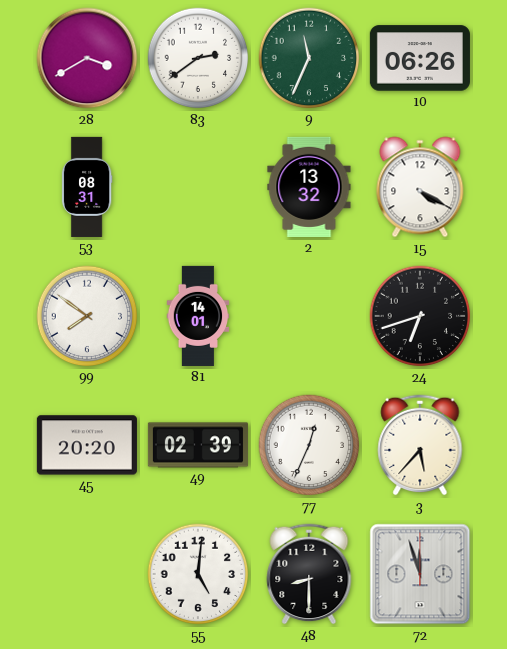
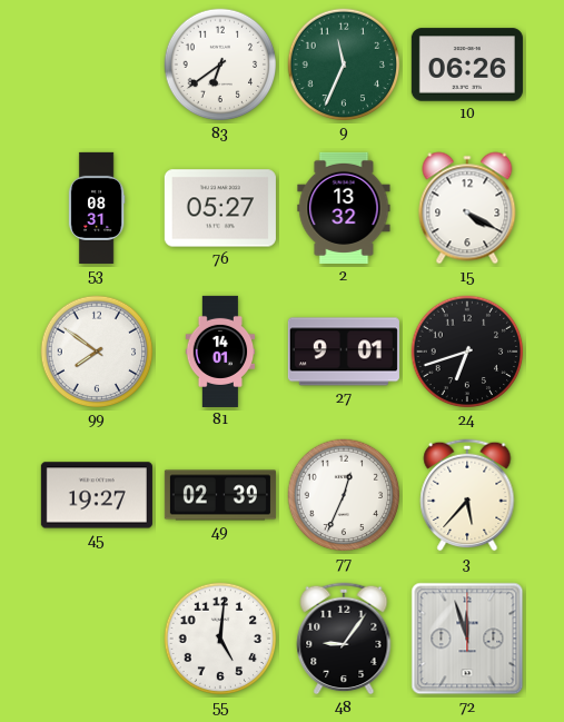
28: 3:40 -> none
83: 2:39 -> 6:39
76: none -> 05:27
27: none -> 9:01
45: 20:20 -> 19:27
48: 8:30 -> 9:06
